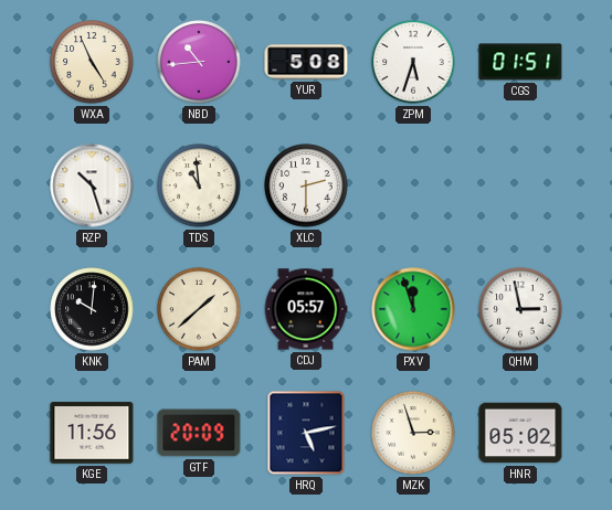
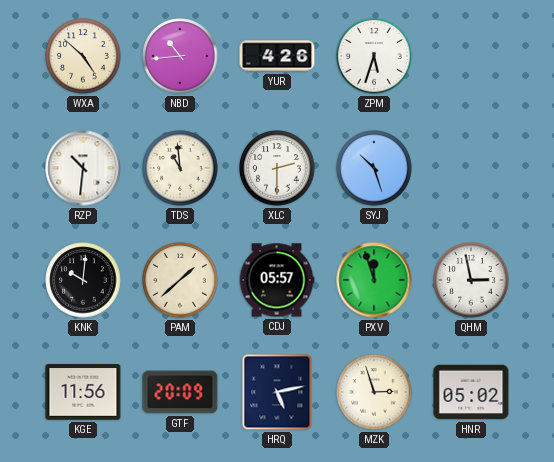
WXA: 4:56 -> 4:52
YUR: 5:08 -> 4:26
CGS: 01:51 -> none
RZP: 10:27 -> 10:31
SYJ: none -> 10:27
